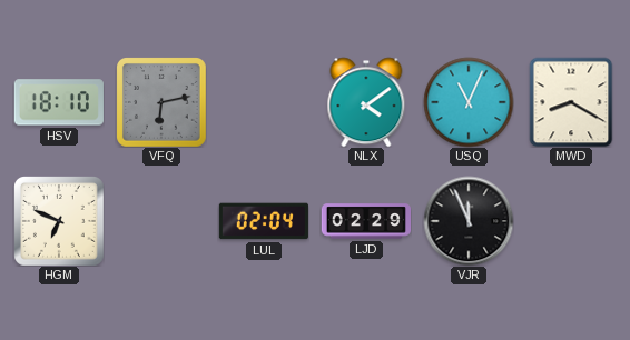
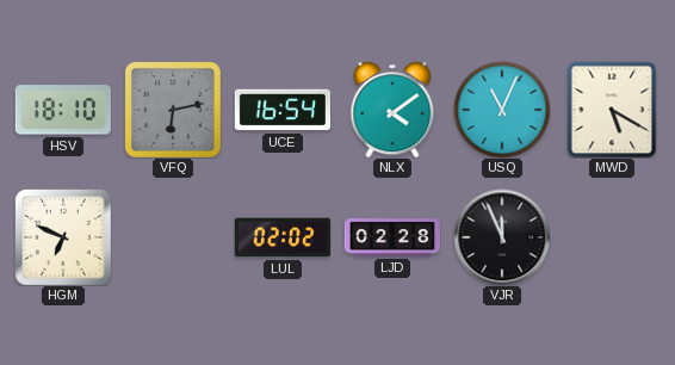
UCE: none -> 16:54
MWD: 8:20 -> 5:20
LUL: 02:04 -> 02:02
LJD: 02:29 -> 02:28
